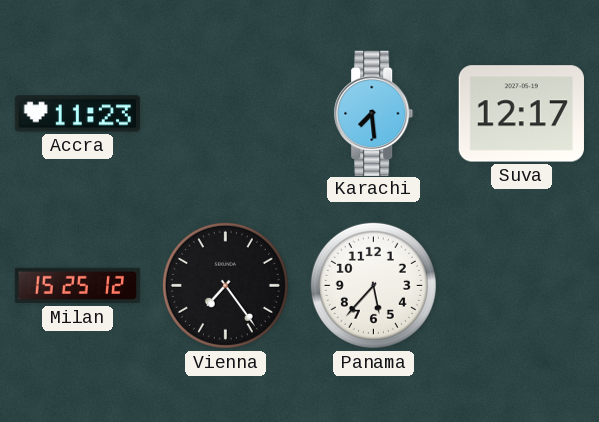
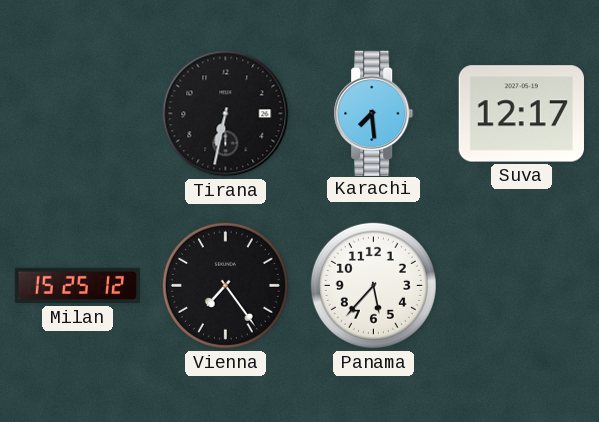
Accra: 11:23 -> none
Tirana: none -> 6:32
